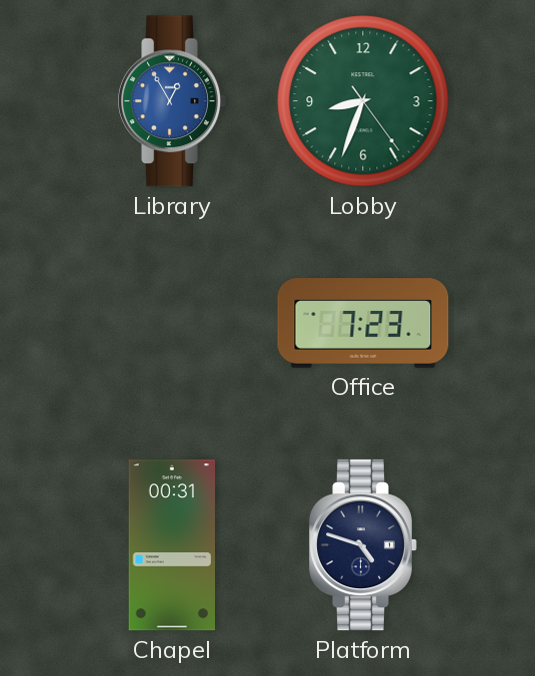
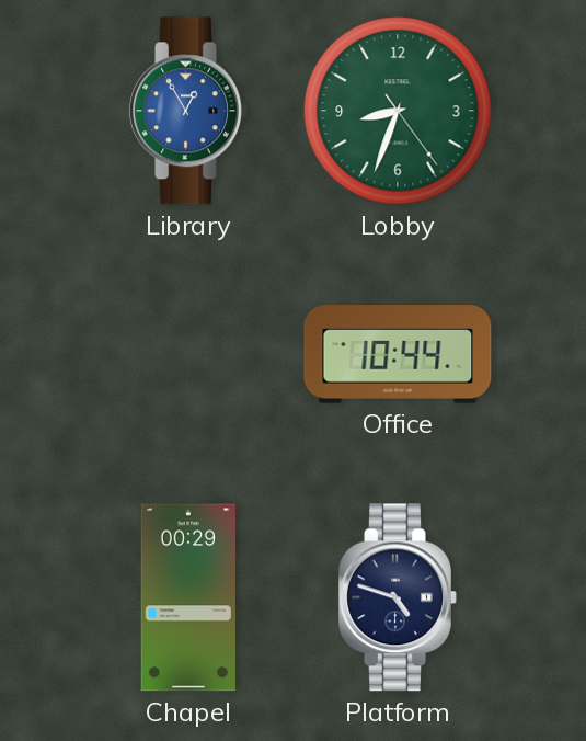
Office: 7:23 -> 10:44
Chapel: 00:31 -> 00:29
